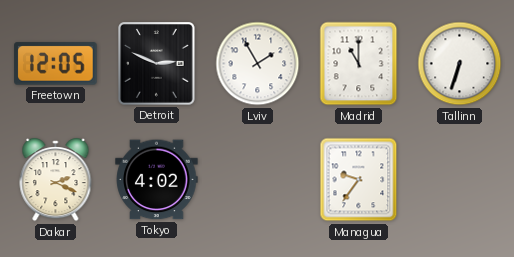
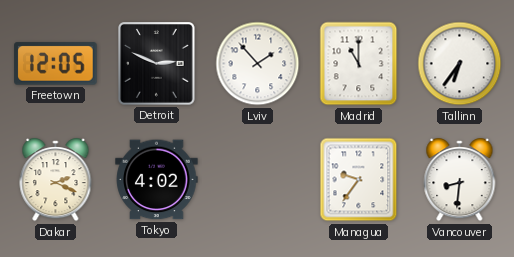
Lviv: 1:55 -> 1:53
Tallinn: 6:33 -> 6:36
Vancouver: none -> 8:31
